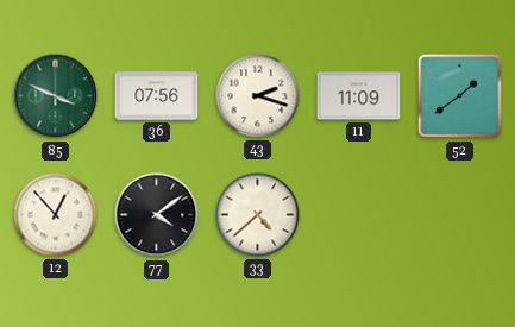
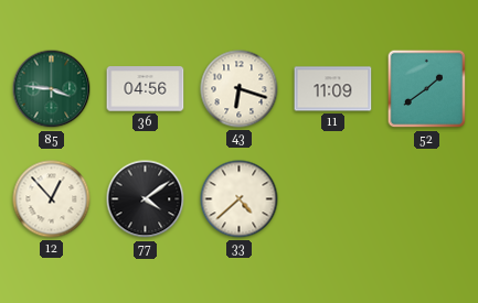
85: 3:49 -> 3:46
36: 07:56 -> 04:56
43: 2:18 -> 6:18
